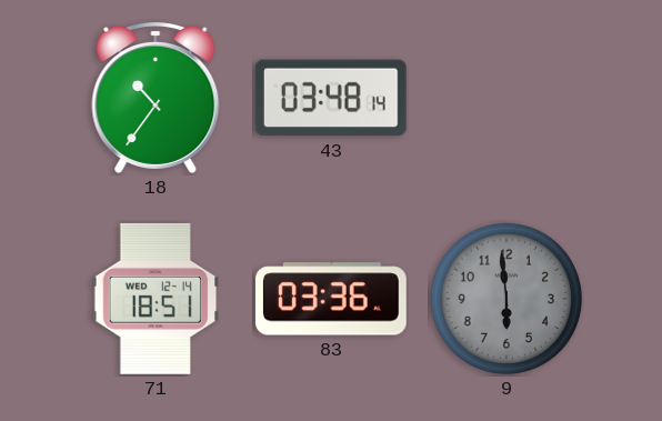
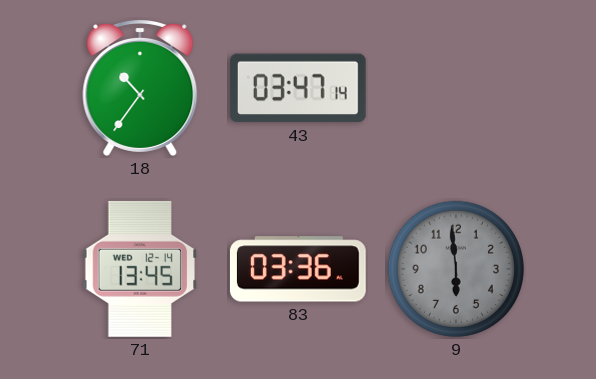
43: 03:48 -> 03:47
71: 18:51 -> 13:45
